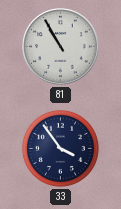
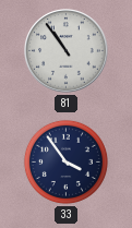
81: 10:55 -> 10:54
